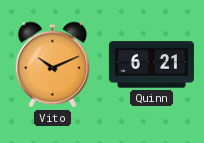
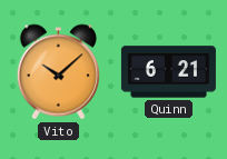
Vito: 10:11 -> 10:08
